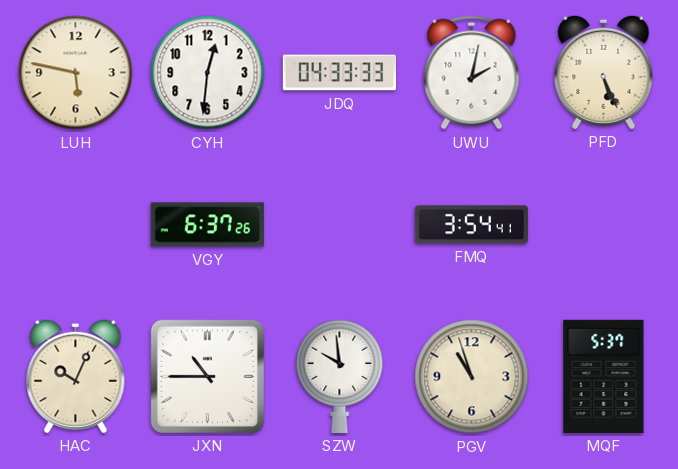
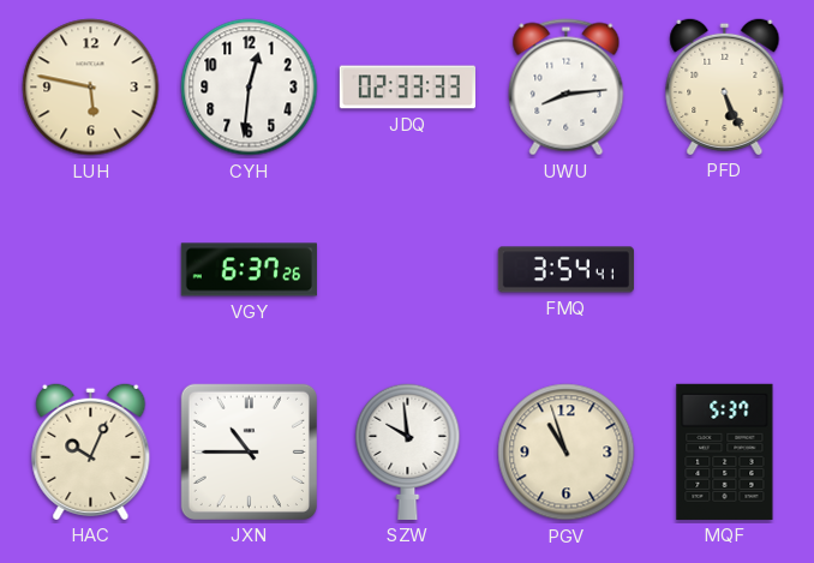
JDQ: 04:33 -> 02:33
UWU: 2:02 -> 8:14
